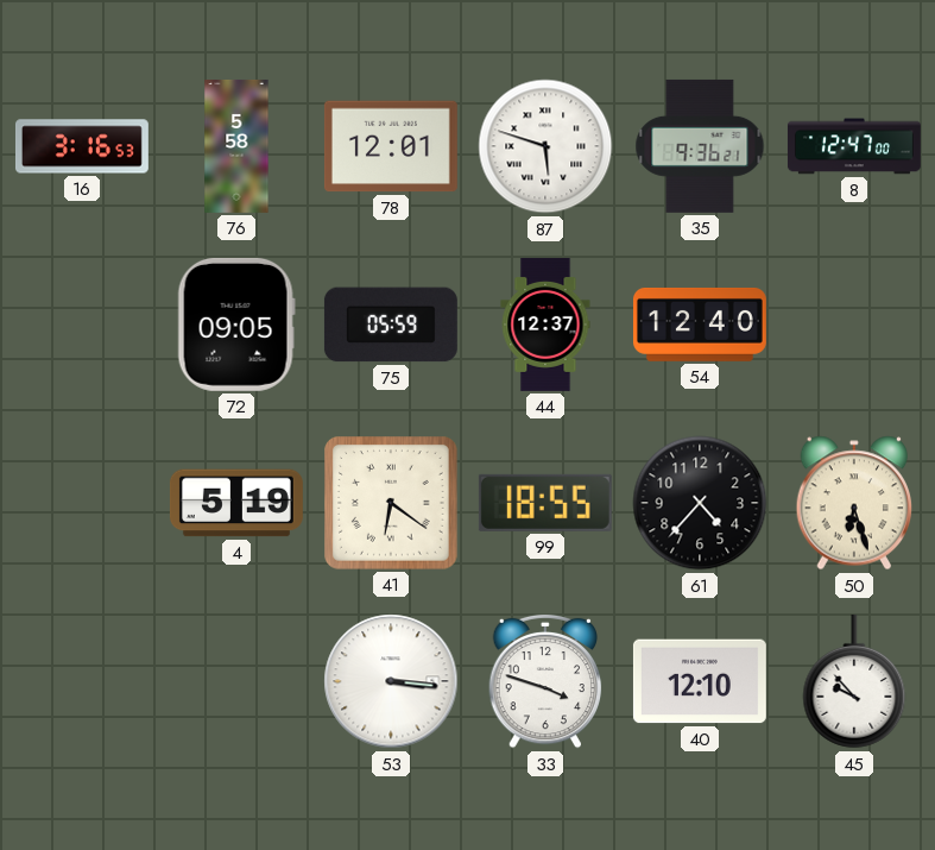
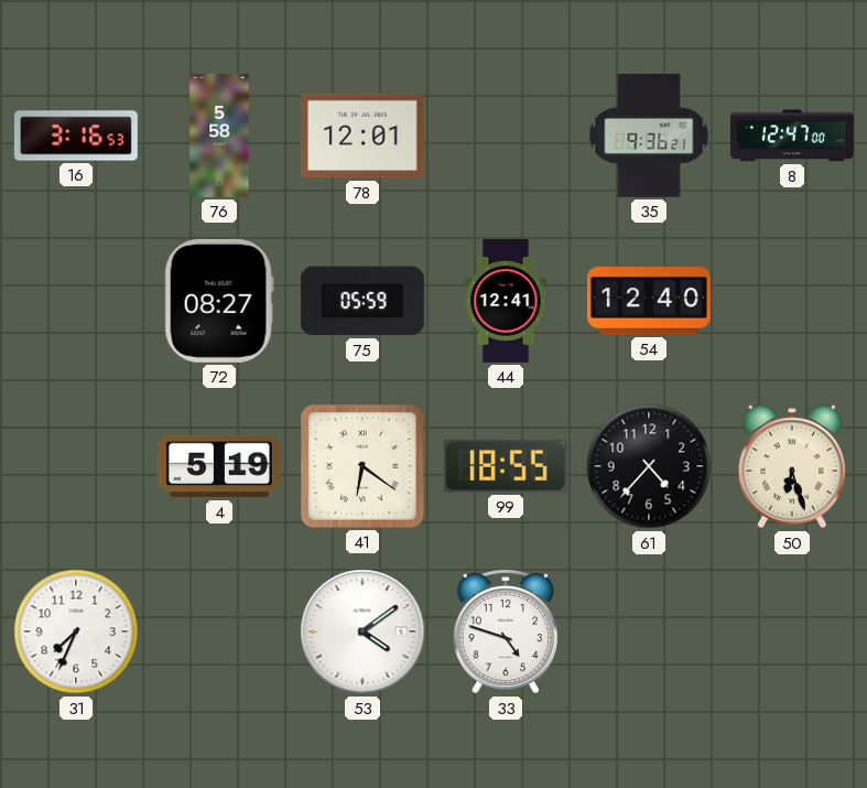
87: 5:48 -> none
72: 09:05 -> 08:27
44: 12:37 -> 12:41
31: none -> 7:34
53: 3:16 -> 4:09
33: 3:48 -> 4:48
40: 12:10 -> none
45: 9:53 -> none
